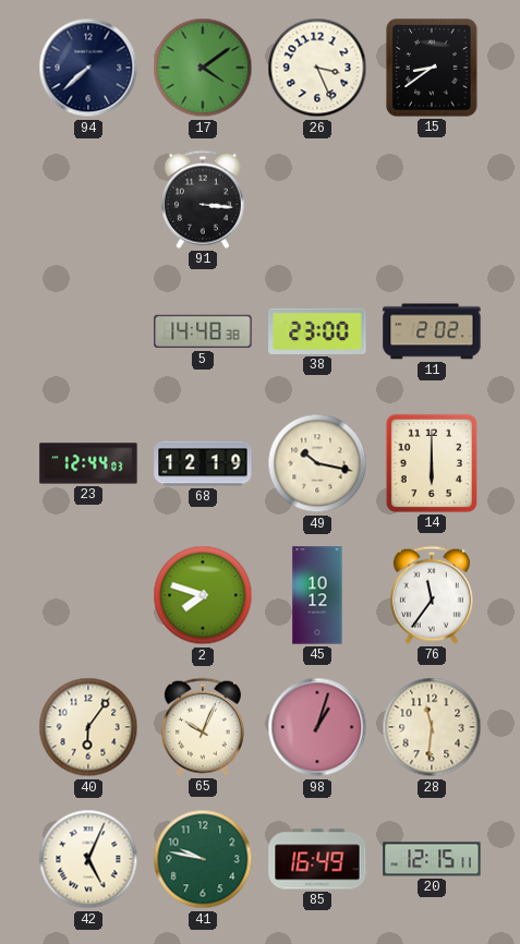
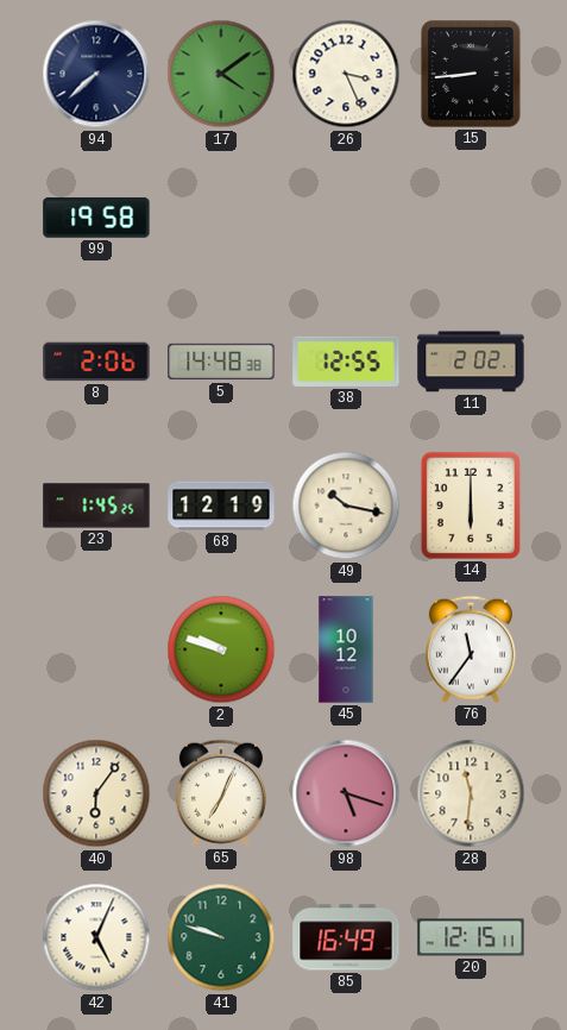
15: 8:39 -> 8:44
99: none -> 19:58
91: 3:16 -> none
8: none -> 2:06
38: 23:00 -> 12:55
23: 12:44 -> 1:45
2: 7:48 -> 9:48
65: 10:04 -> 7:04
98: 1:03 -> 5:18
41: 9:47 -> 9:48
